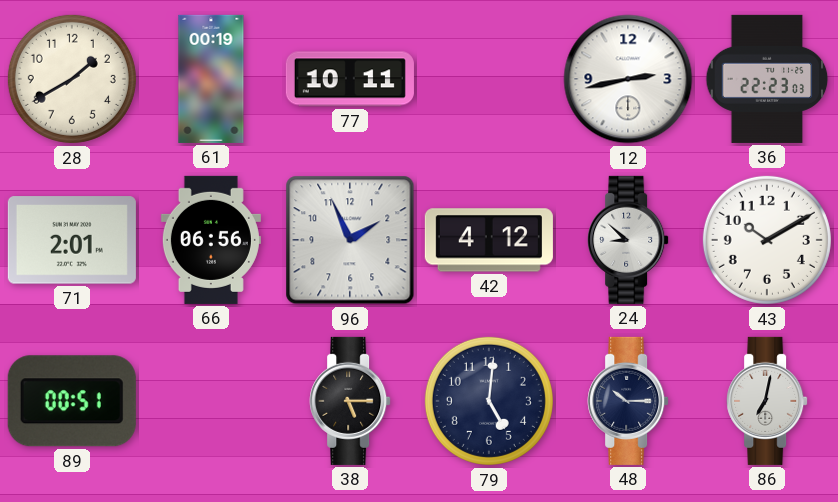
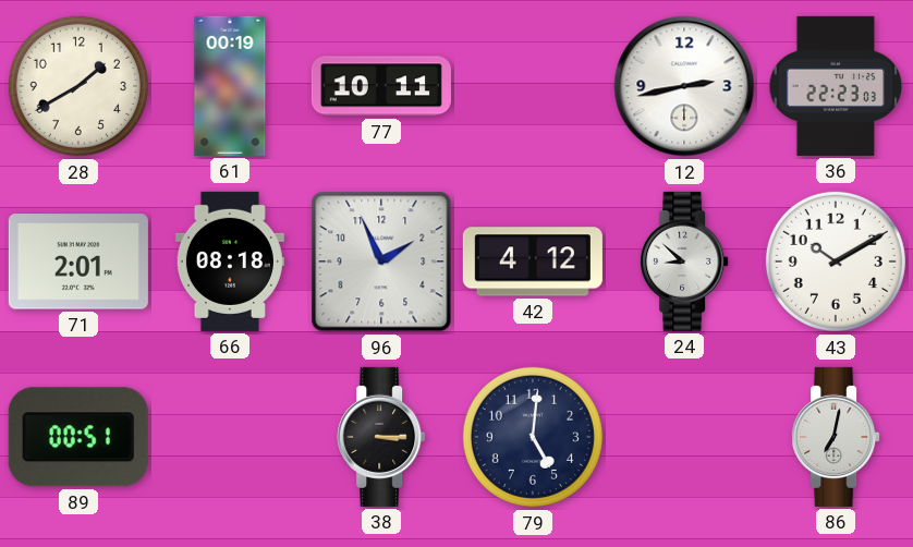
66: 06:56 -> 08:18
38: 5:15 -> 3:15
48: 10:15 -> none
